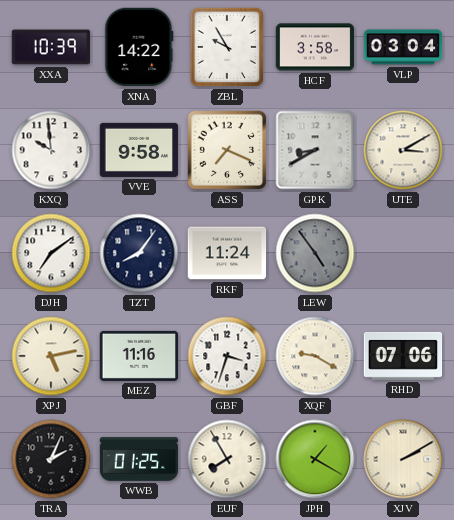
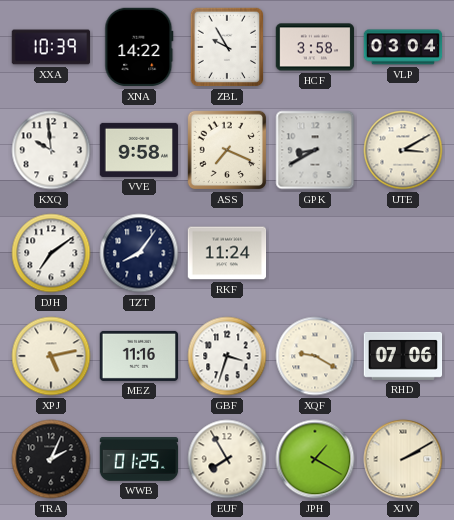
LEW: 4:54 -> none
